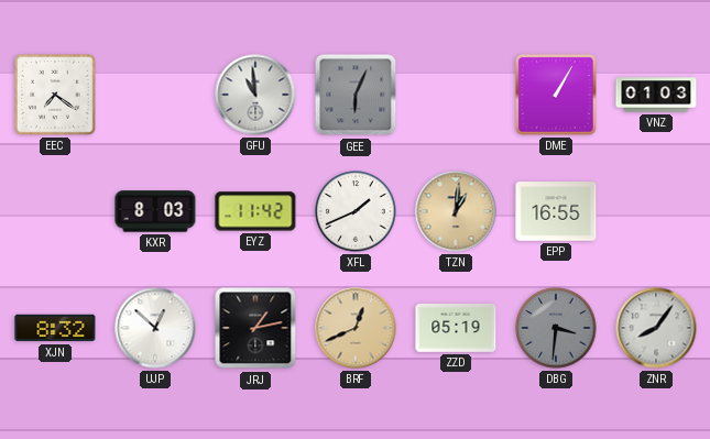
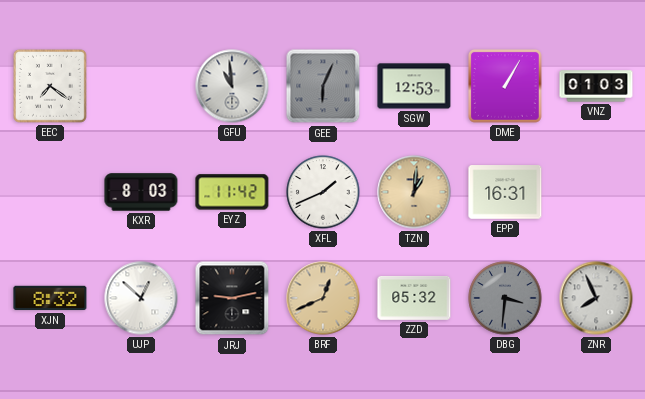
SGW: none -> 12:53
EPP: 16:55 -> 16:31
JRJ: 1:13 -> 9:13
ZZD: 05:19 -> 05:32
ZNR: 8:06 -> 7:56
